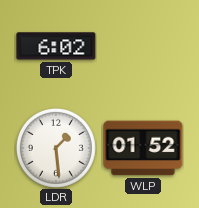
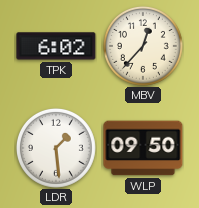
MBV: none -> 12:37
WLP: 01:52 -> 09:50
